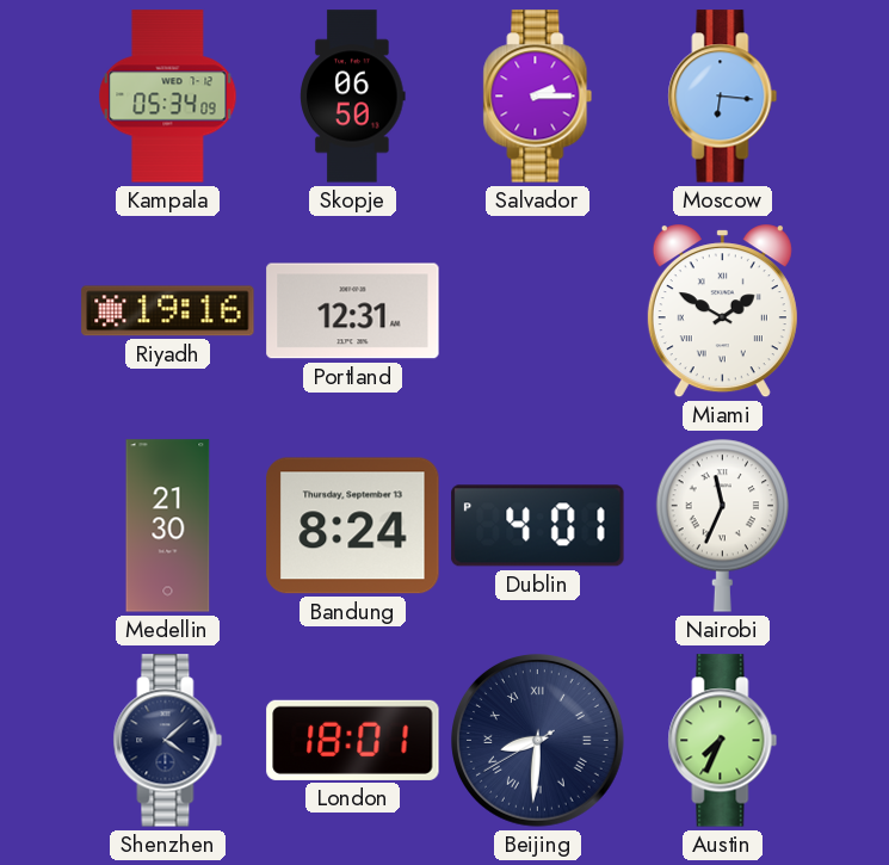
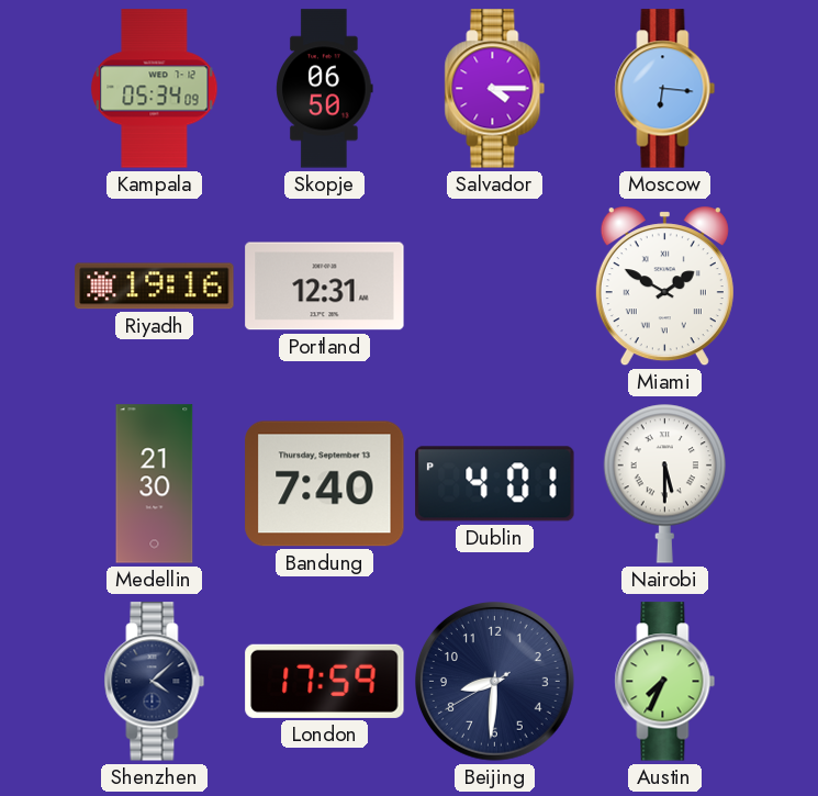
Salvador: 2:15 -> 4:15
Bandung: 8:24 -> 7:40
Nairobi: 11:34 -> 5:30
London: 18:01 -> 17:59
Beijing numerals: Roman -> Arabic
